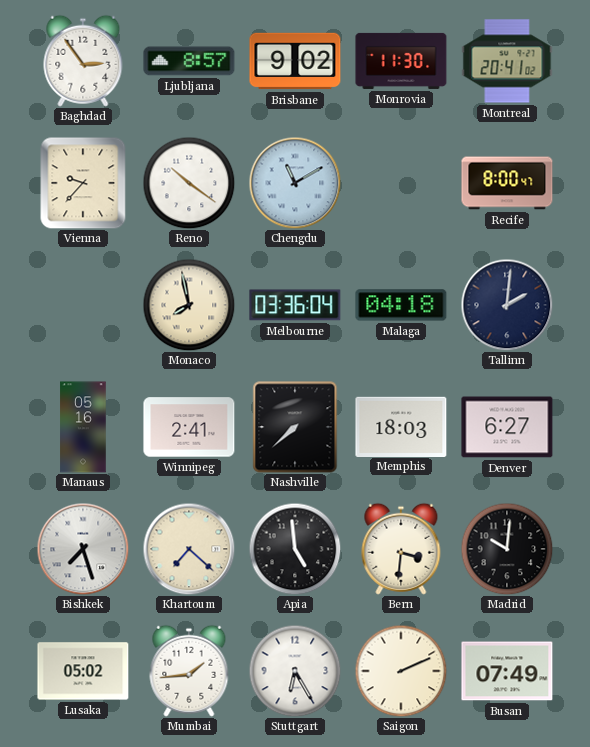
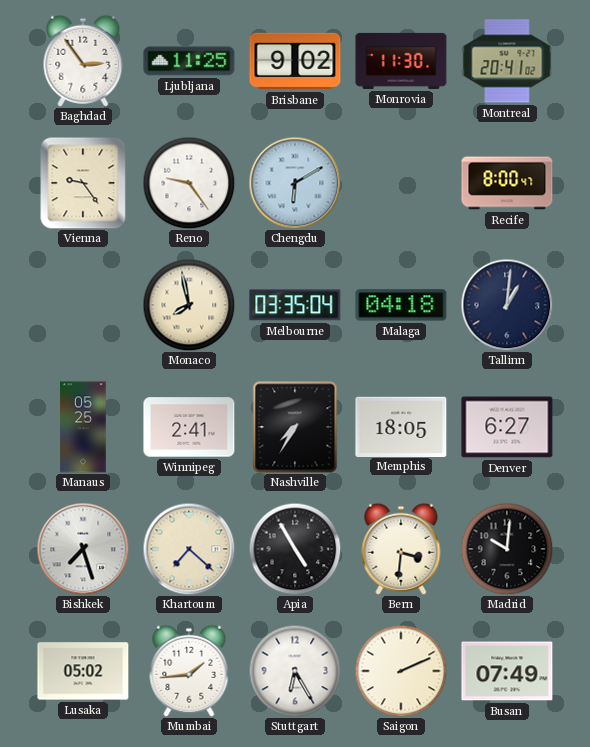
Ljubljana: 8:57 -> 11:25
Vienna: 9:37 -> 9:24
Reno: 10:21 -> 9:24
Chengdu: 11:10 -> 6:10
Melbourne: 03:36 -> 03:35
Tallinn: 2:01 -> 1:01
Manaus: 05:16 -> 05:25
Nashville: 7:38 -> 7:35
Memphis: 18:03 -> 18:05
Apia: 4:59 -> 4:55
